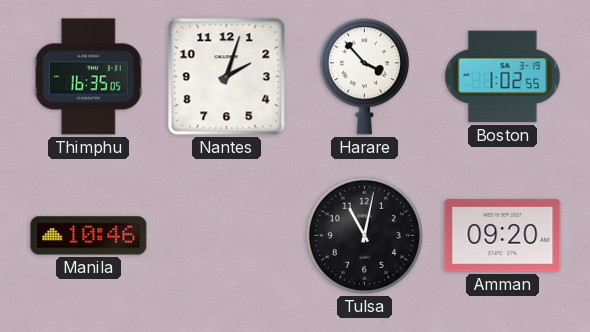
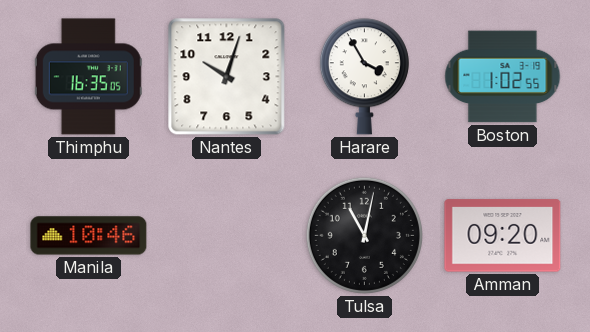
Nantes: 2:03 -> 10:03
Harare: 3:53 -> 3:55
